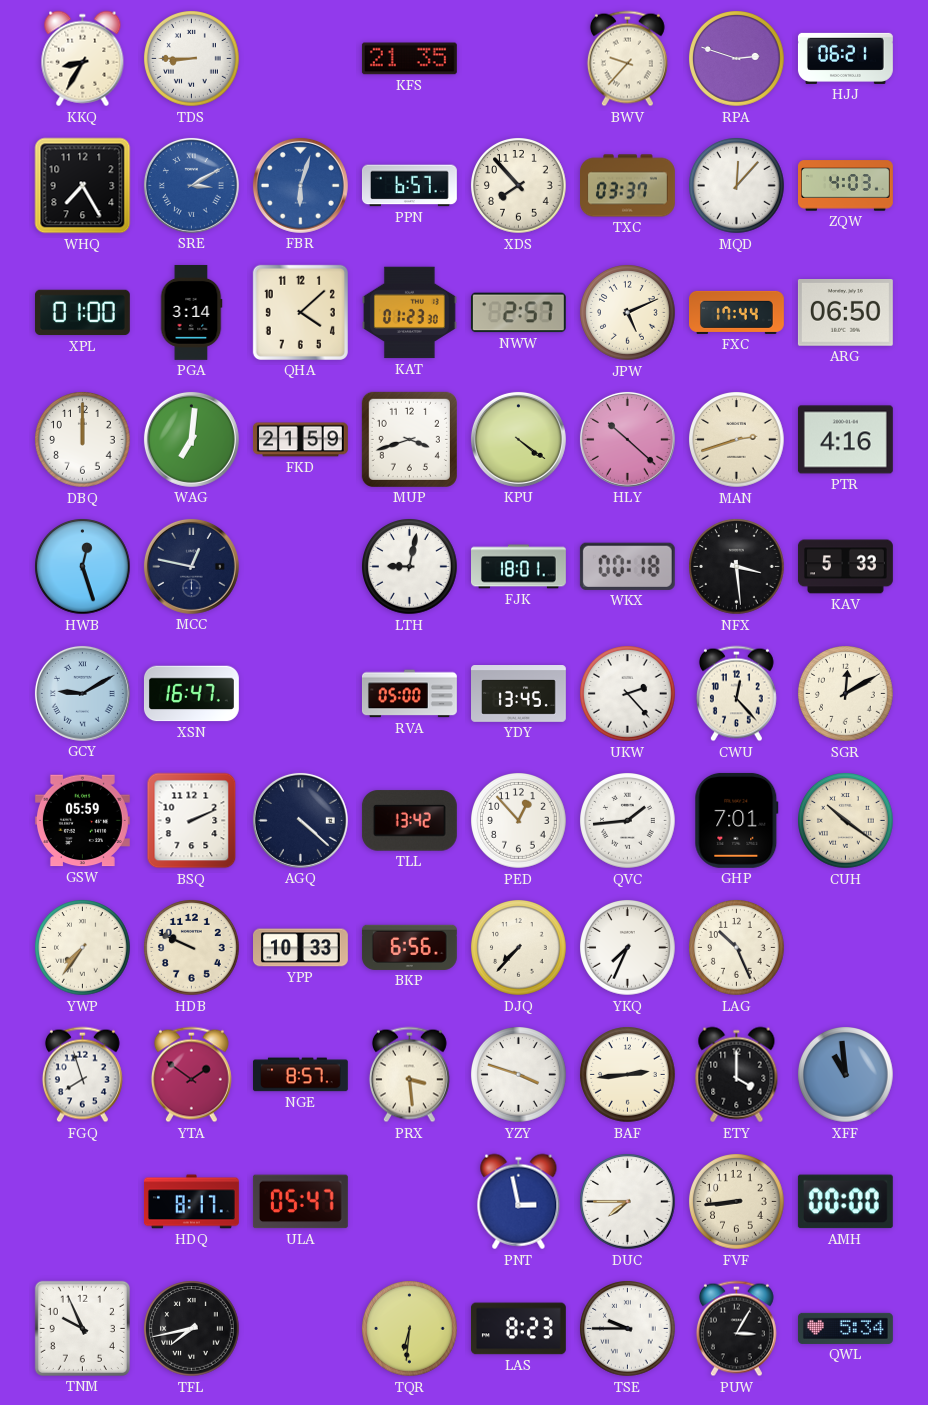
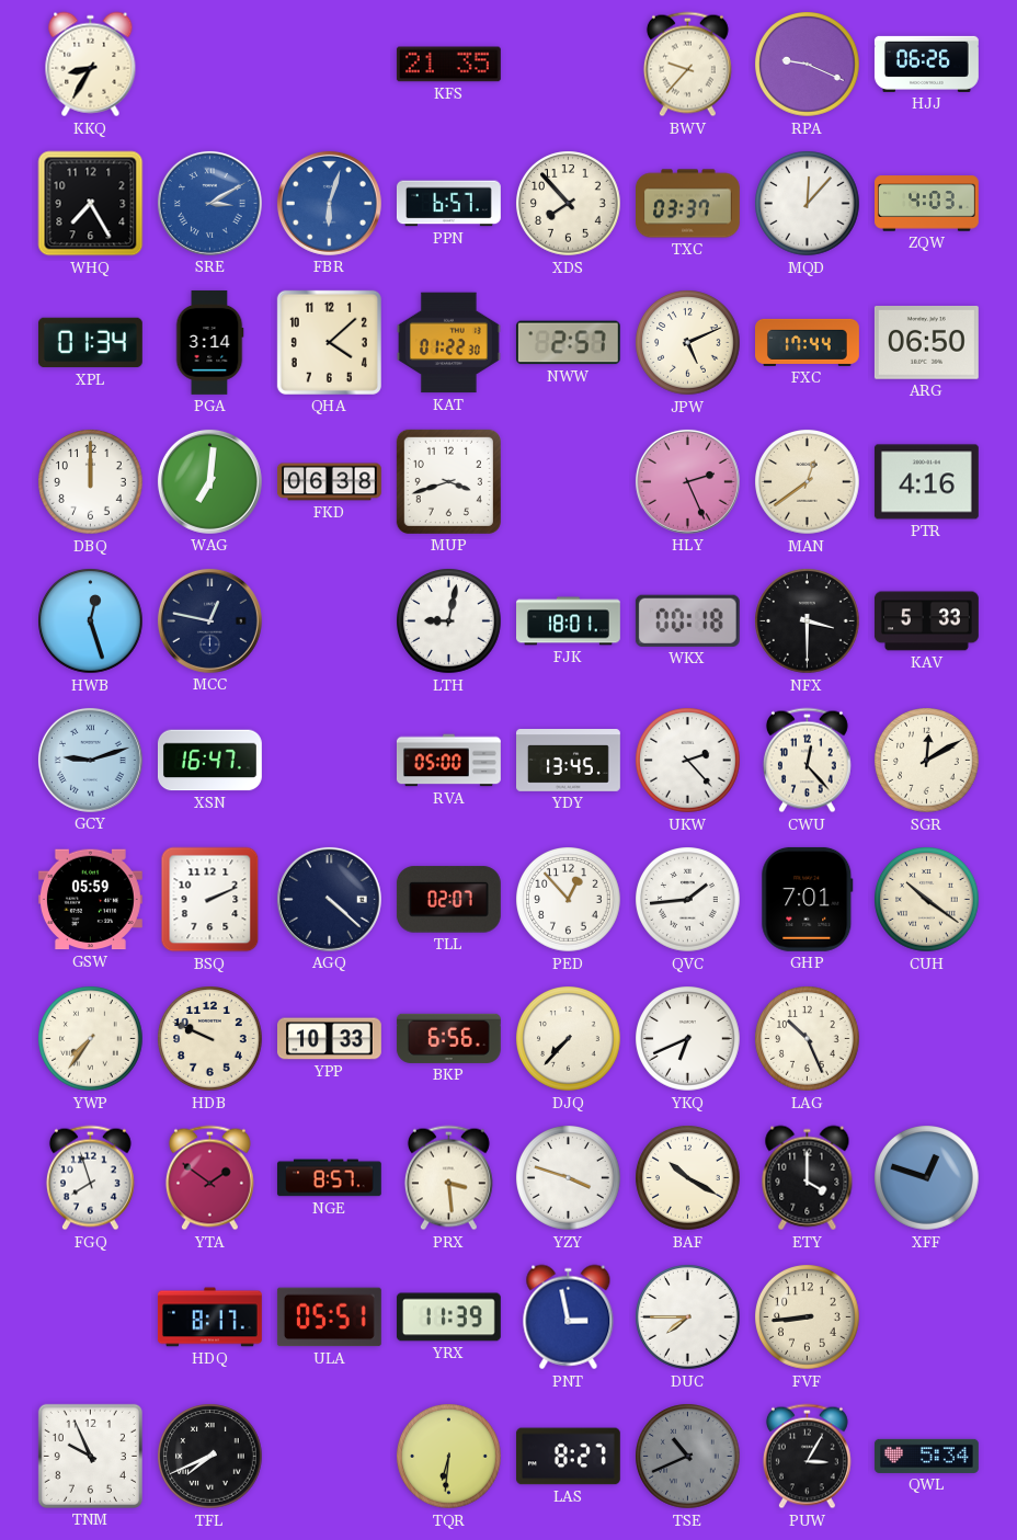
TDS: 8:45 -> none
RPA: 2:48 -> 9:19
HJJ: 06:21 -> 06:26
XPL: 01:00 -> 01:34
KAT: 01:23 -> 01:22
FKD: 21:59 -> 06:38
KPU: 4:21 -> none
HLY: 10:22 -> 2:26
MAN: 2:42 -> 12:39
NFX: 3:29 -> 3:30
GCY: 9:10 -> 9:12
TLL: 13:42 -> 02:07
YKQ: 7:34 -> 6:41
BAF: 2:44 -> 10:20
XFF: 10:59 -> 12:48
ULA: 05:47 -> 05:51
YRX: none -> 11:39
AMH: 00:00 -> none
TFL: 7:43 -> 7:41
LAS: 8:23 -> 8:27
TSE: 9:45 -> 10:41
TSE dial: white -> grey
